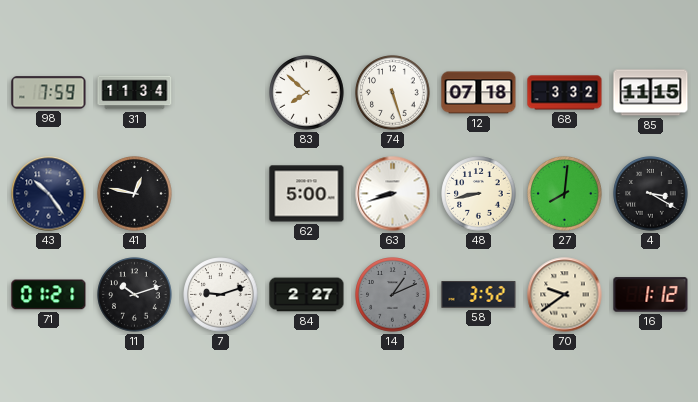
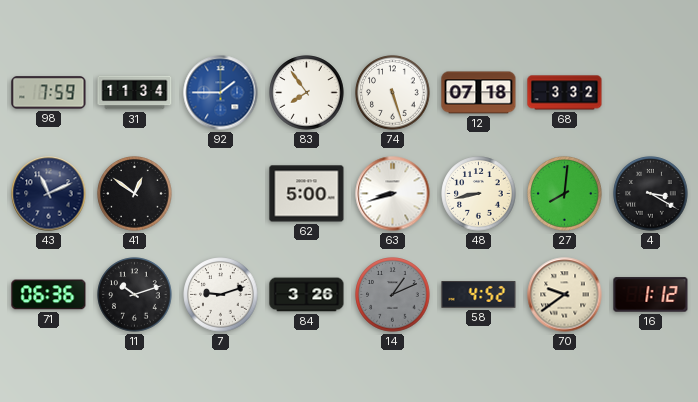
92: none -> 1:45
83: 7:52 -> 7:54
85: 11:15 -> none
43: 10:24 -> 11:11
41: 12:47 -> 12:51
71: 01:21 -> 06:36
84: 2:27 -> 3:26
58: 3:52 -> 4:52
